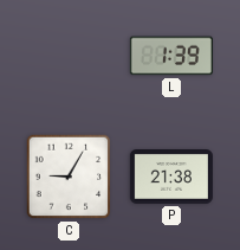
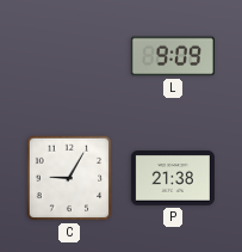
L: 1:39 -> 9:09
